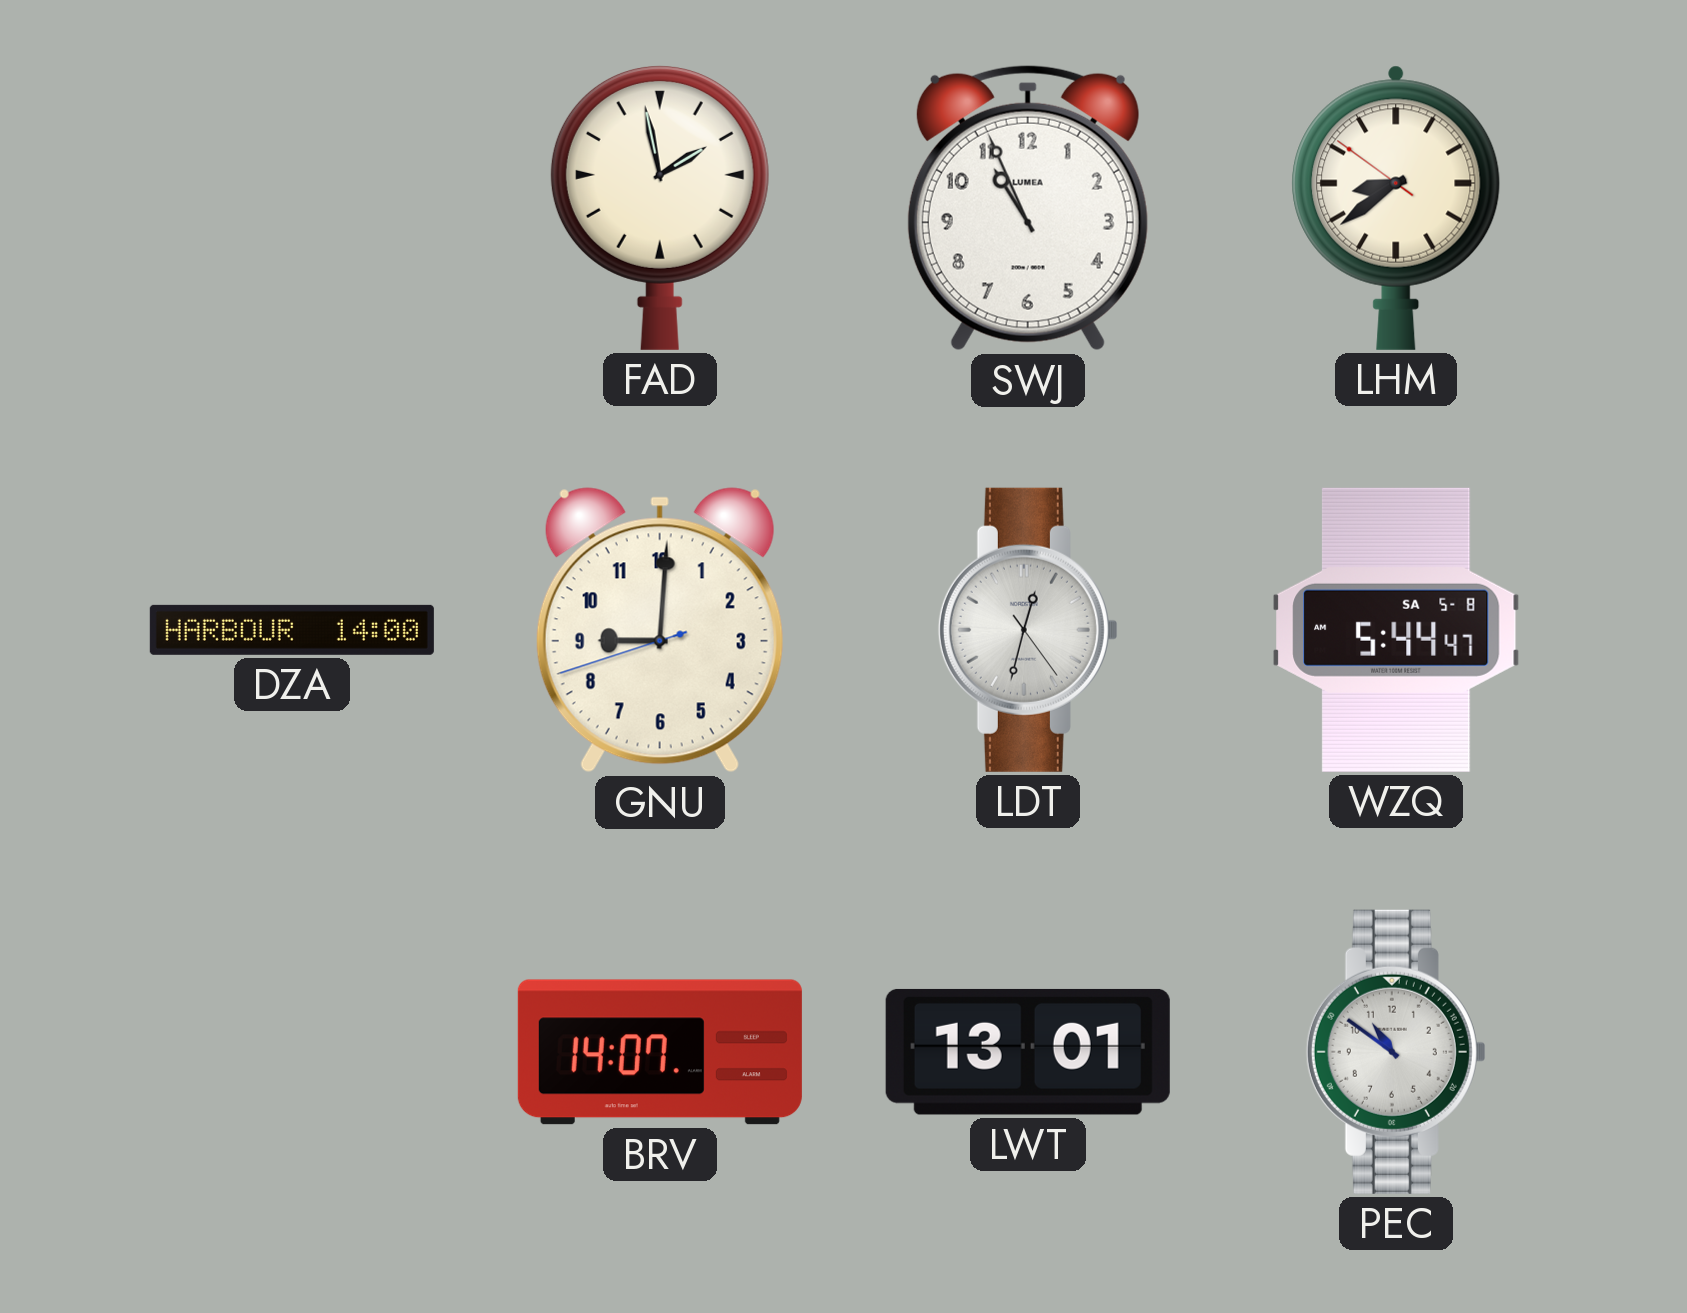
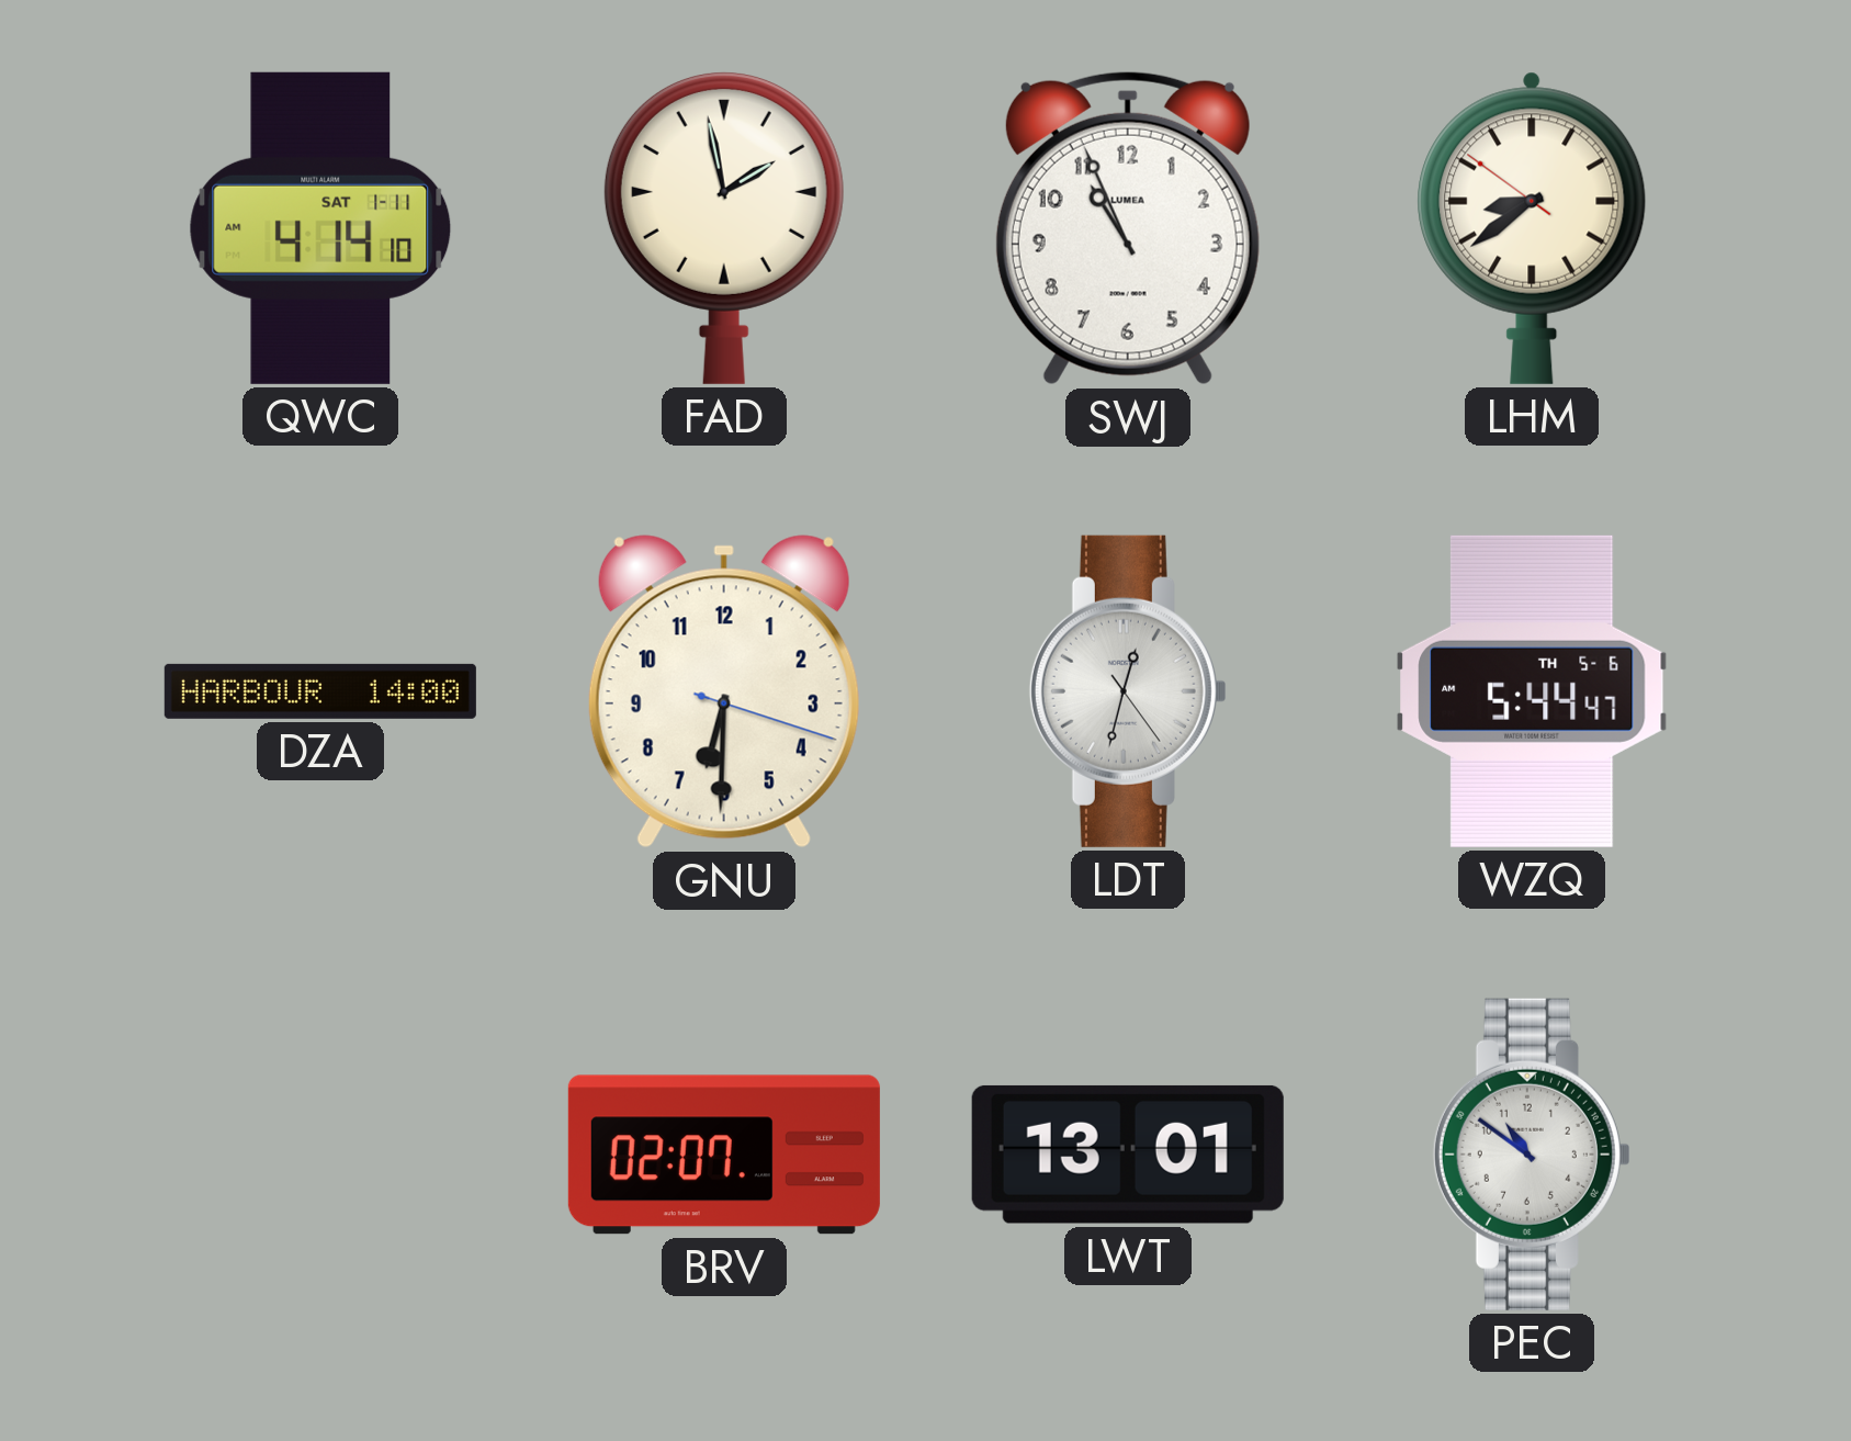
QWC: none -> 4:14
GNU: 9:00 -> 6:30
WZQ date: SA 5-8 -> TH 5-6
BRV: 14:07 -> 02:07
